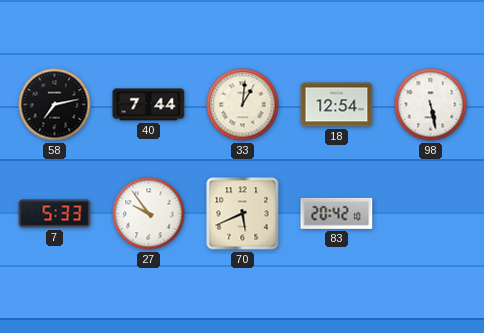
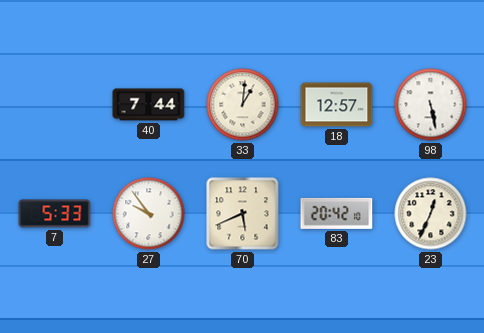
58: 7:13 -> none
18: 12:54 -> 12:57
23: none -> 12:34
